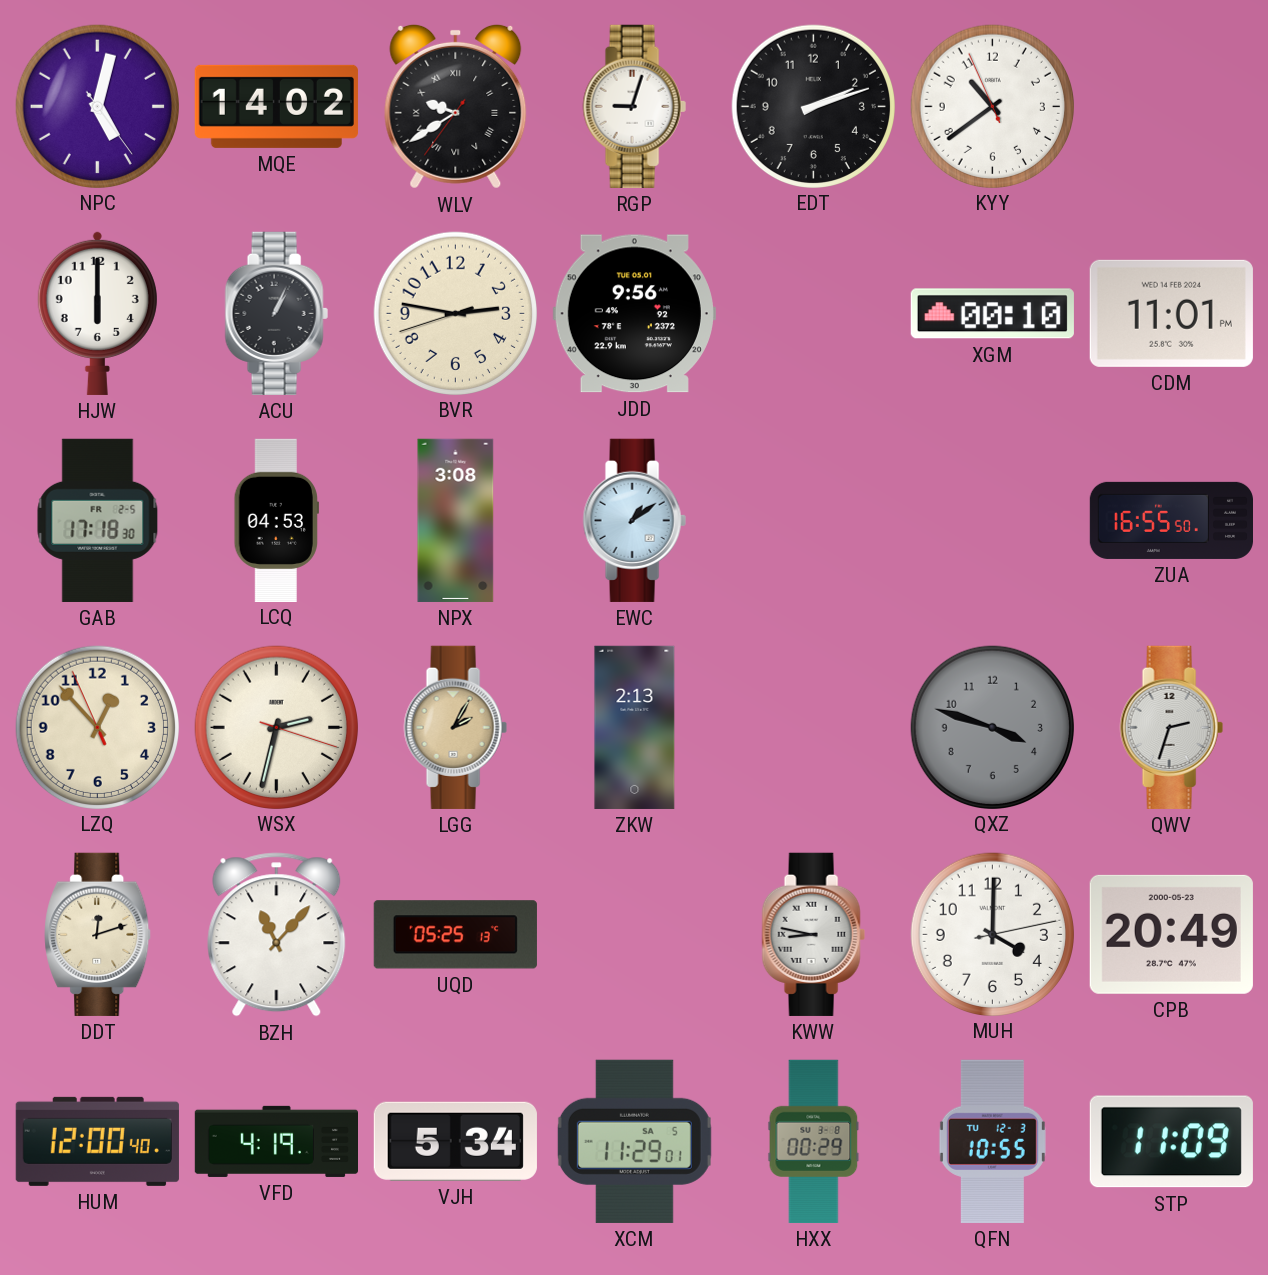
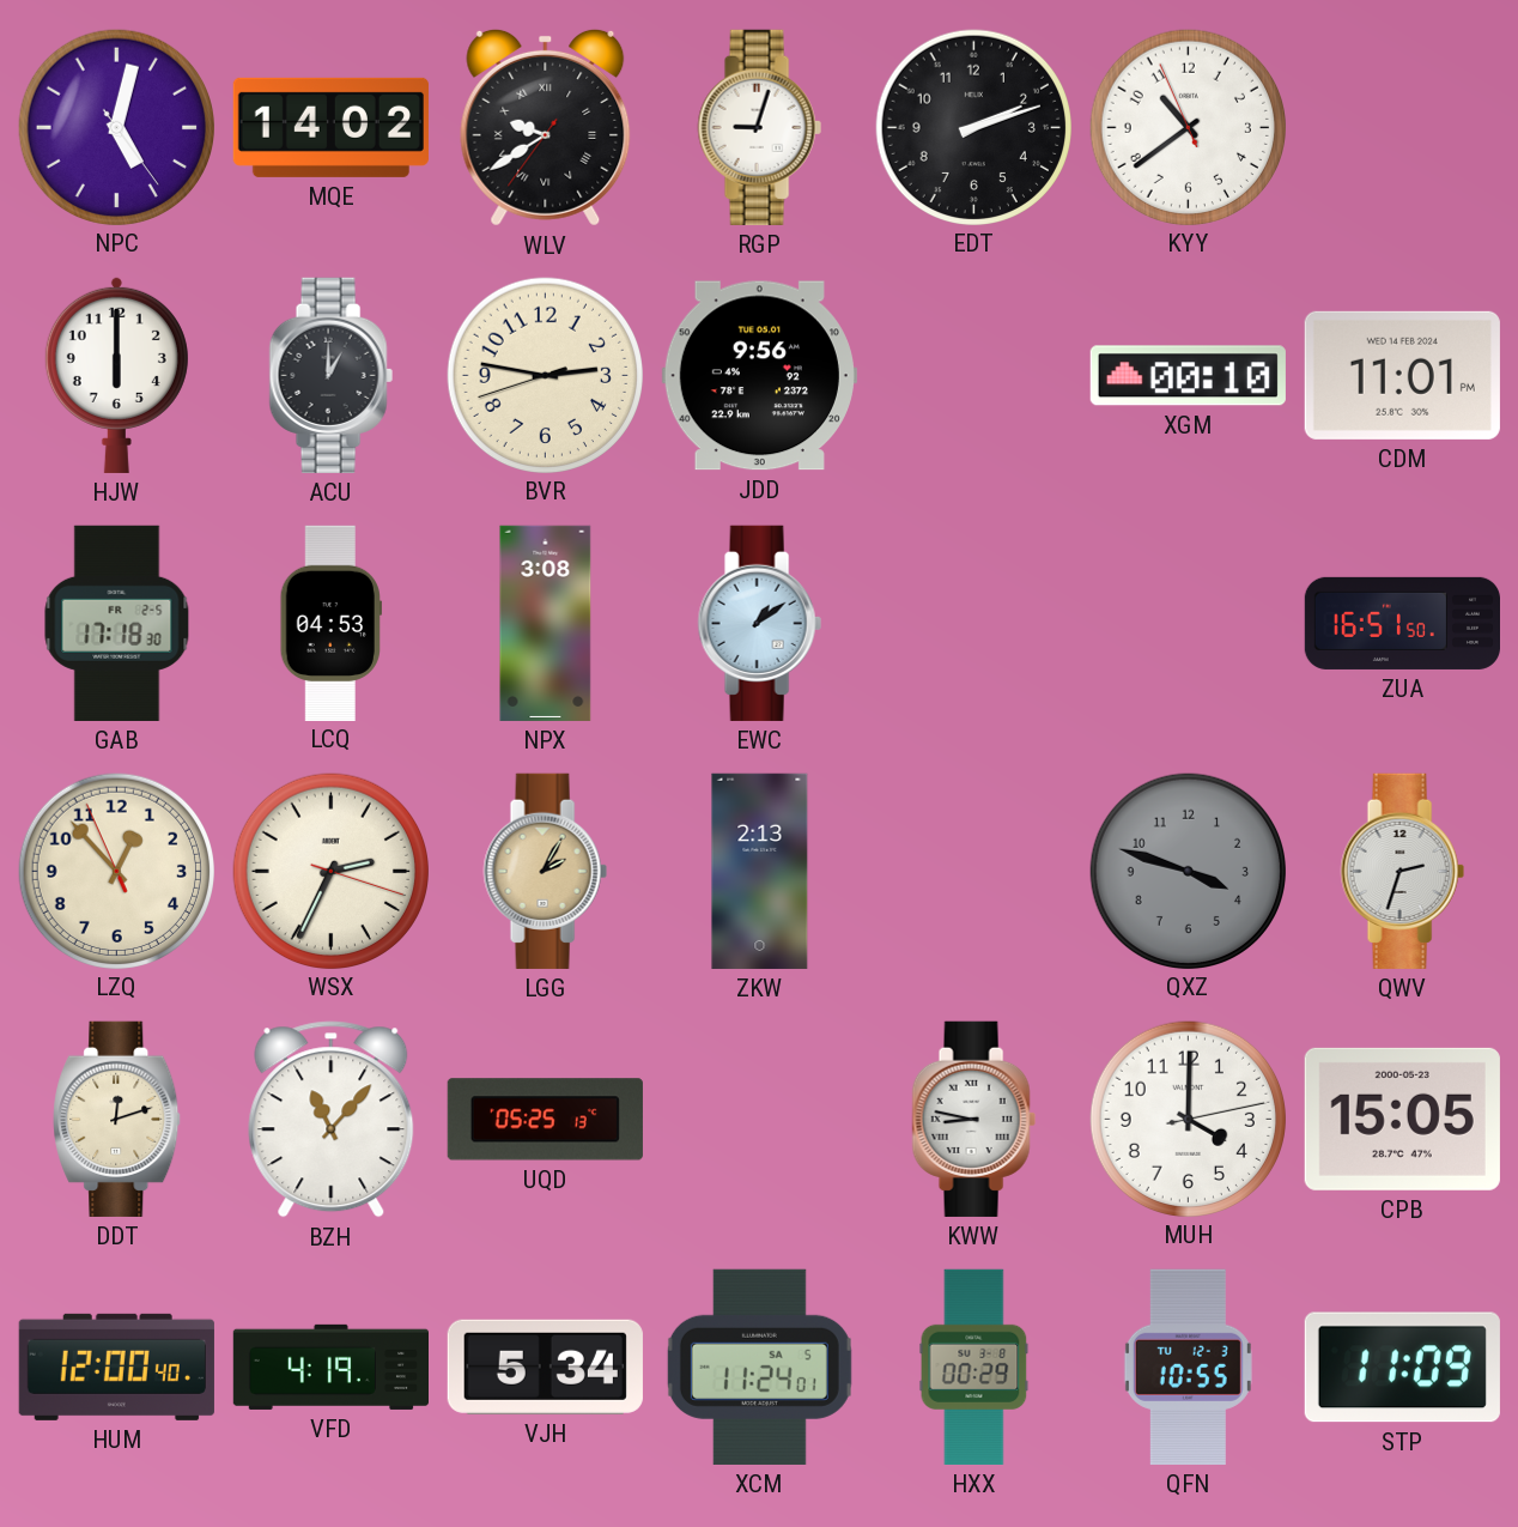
ACU: 1:04 -> 1:00
ZUA: 16:55 -> 16:51
WSX: 2:32 -> 2:34
CPB: 20:49 -> 15:05
XCM: 11:29 -> 11:24
